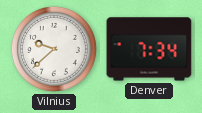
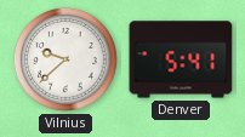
Denver: 7:34 -> 5:41
